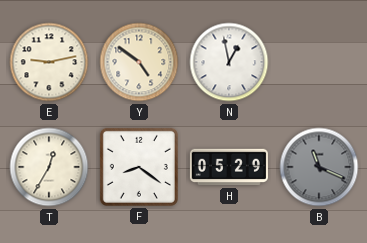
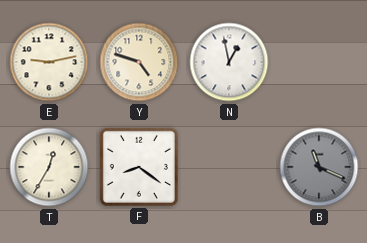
Y: 4:51 -> 4:48
H: 05:29 -> none
